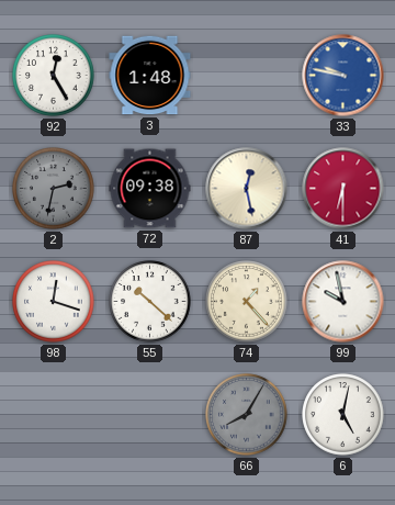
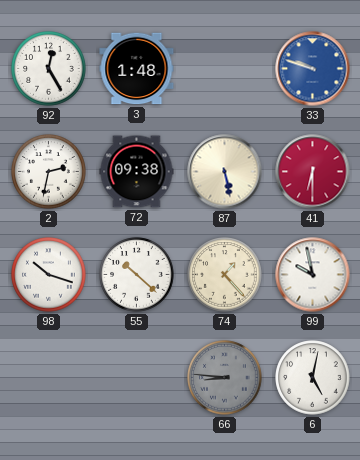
33: 9:47 -> 9:48
2 dial: grey -> white
87: 12:28 -> 5:28
98: 12:18 -> 10:18
66: 8:05 -> 8:46
